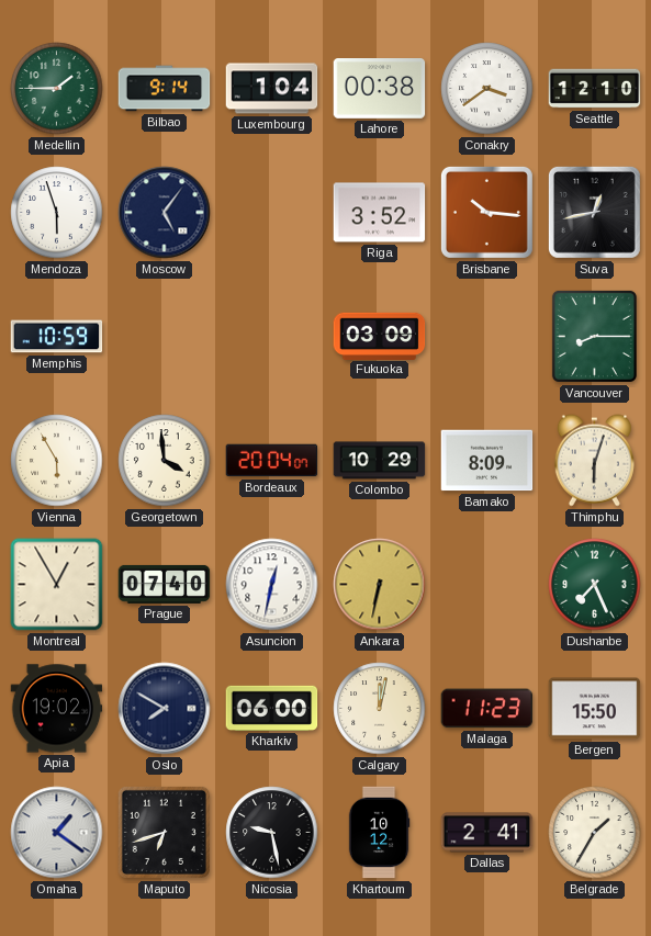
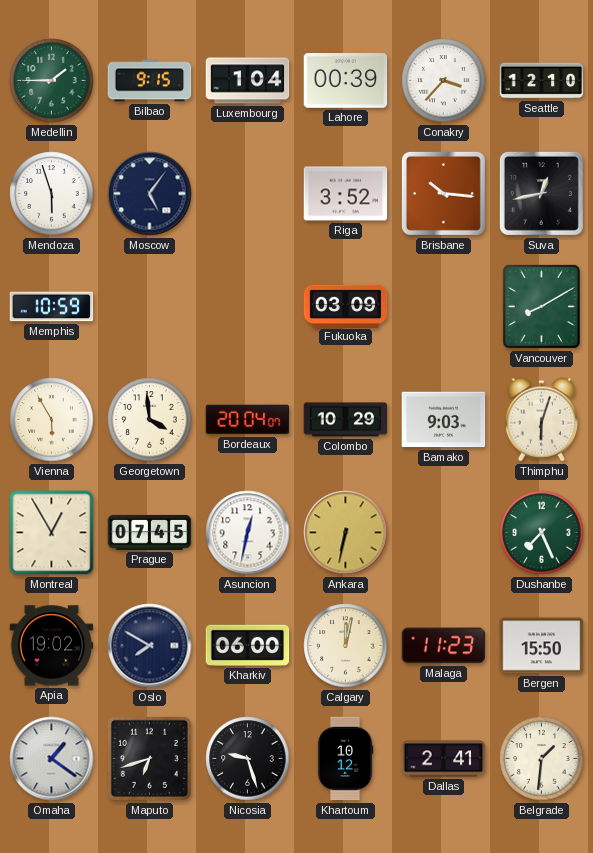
Bilbao: 9:14 -> 9:15
Lahore: 00:38 -> 00:39
Conakry: 3:39 -> 3:37
Vancouver: 8:15 -> 8:10
Bamako: 8:09 -> 9:03
Prague: 07:40 -> 07:45
Nicosia: 9:28 -> 9:27
Belgrade: 1:35 -> 1:31
